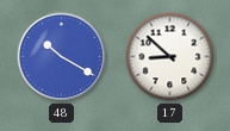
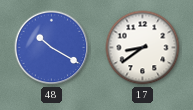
17: 8:52 -> 8:39
